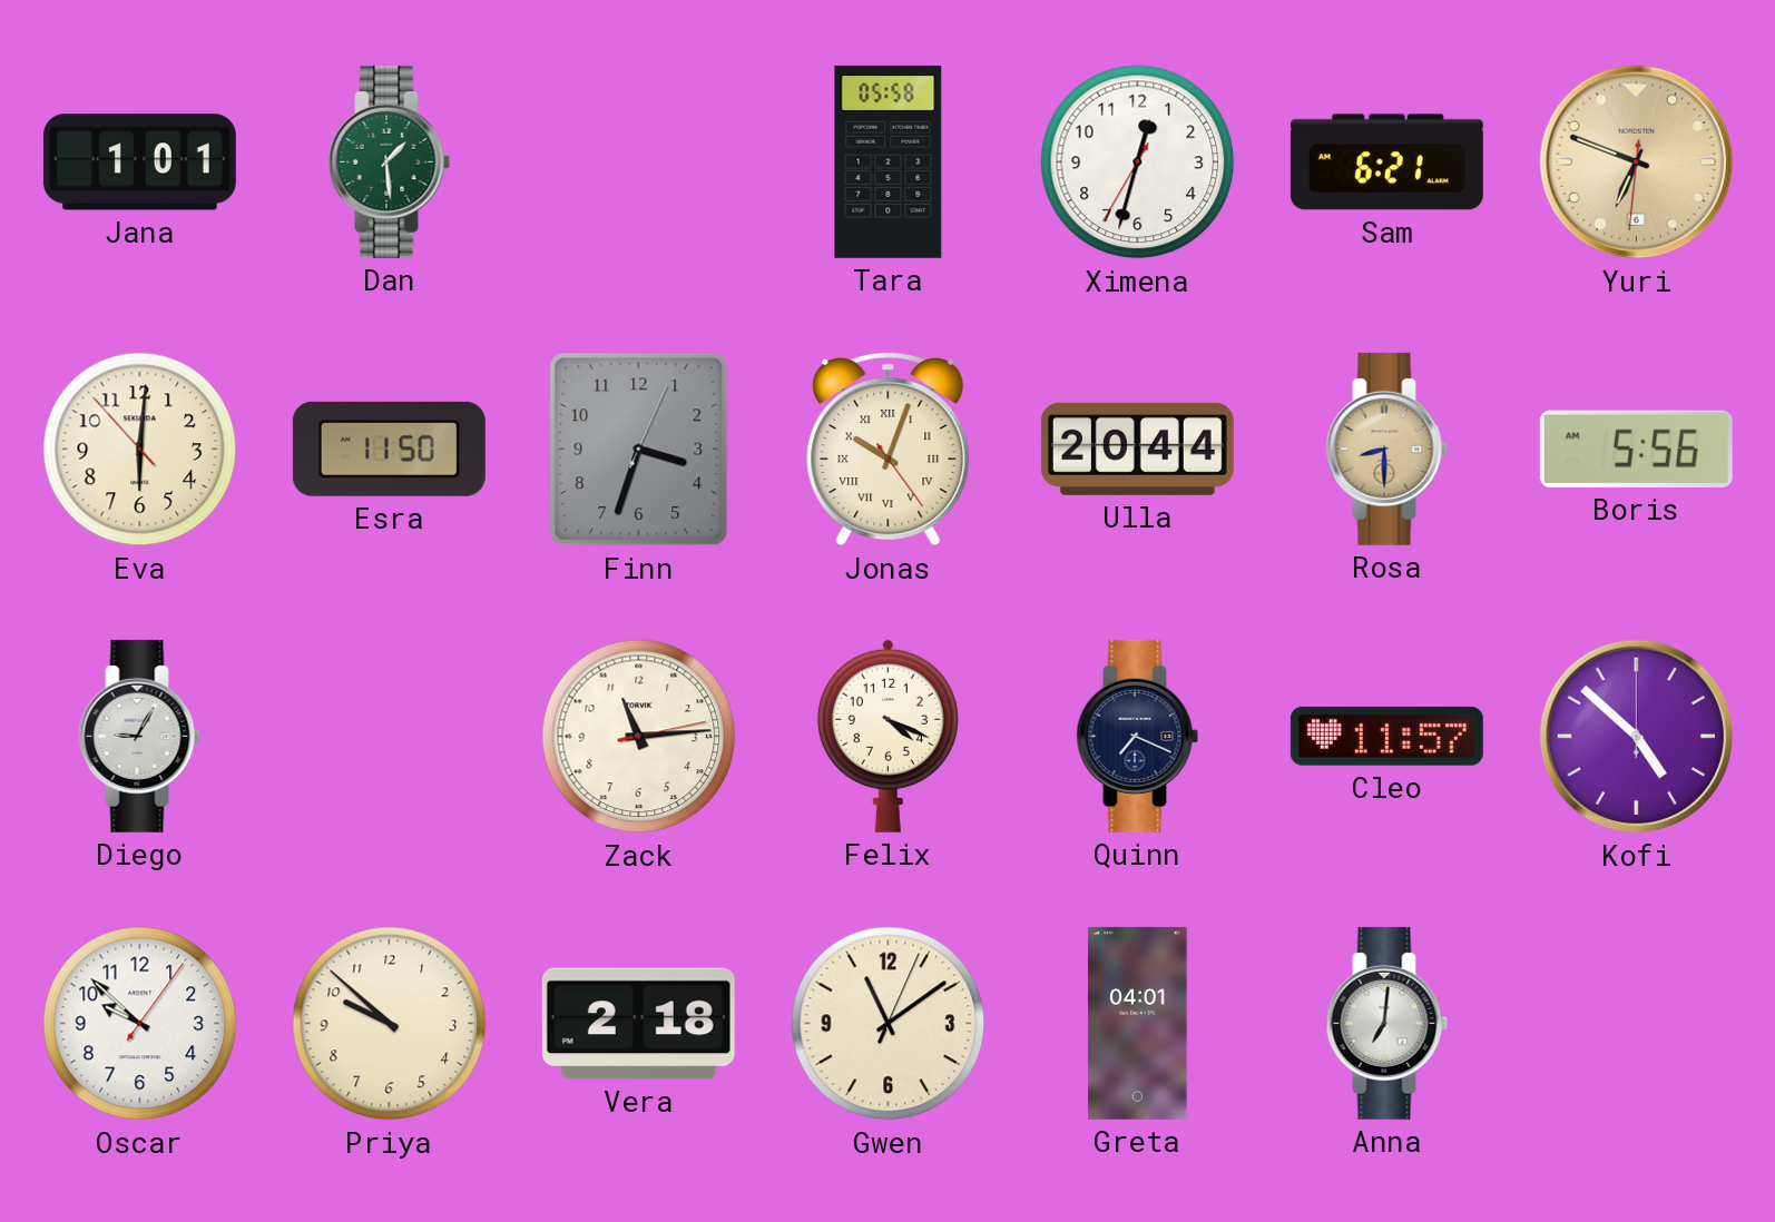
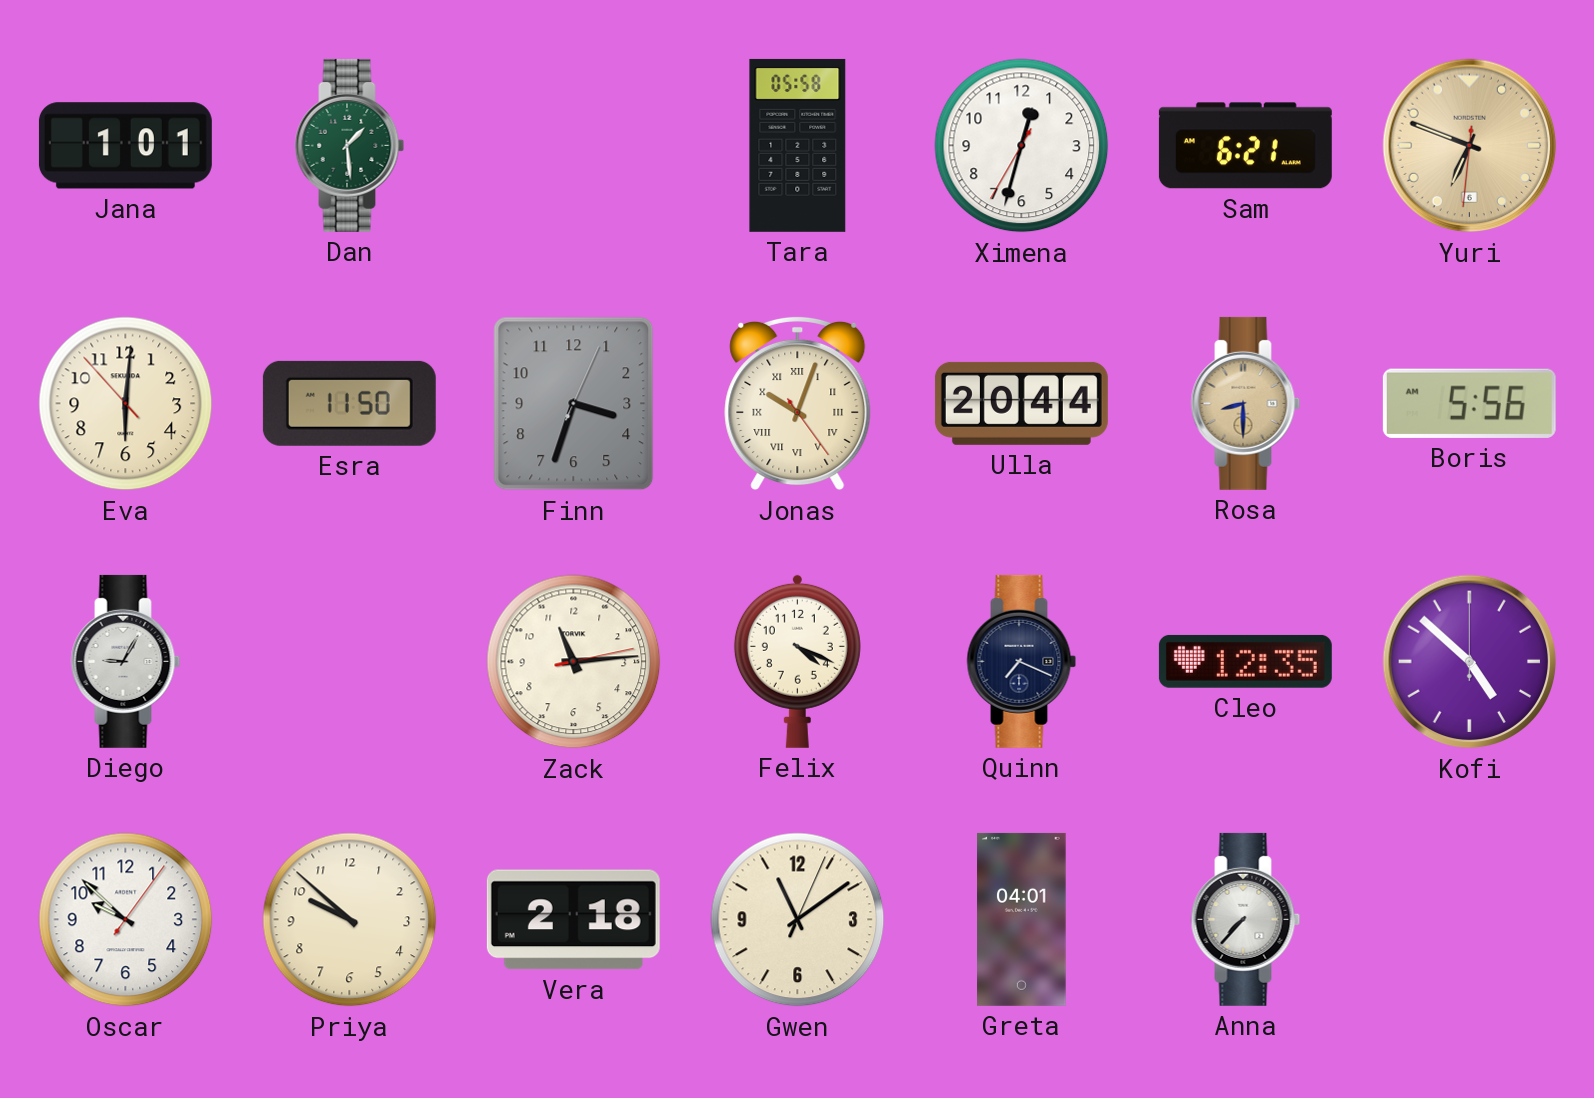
Cleo: 11:57 -> 12:35
Anna: 7:01 -> 7:37
